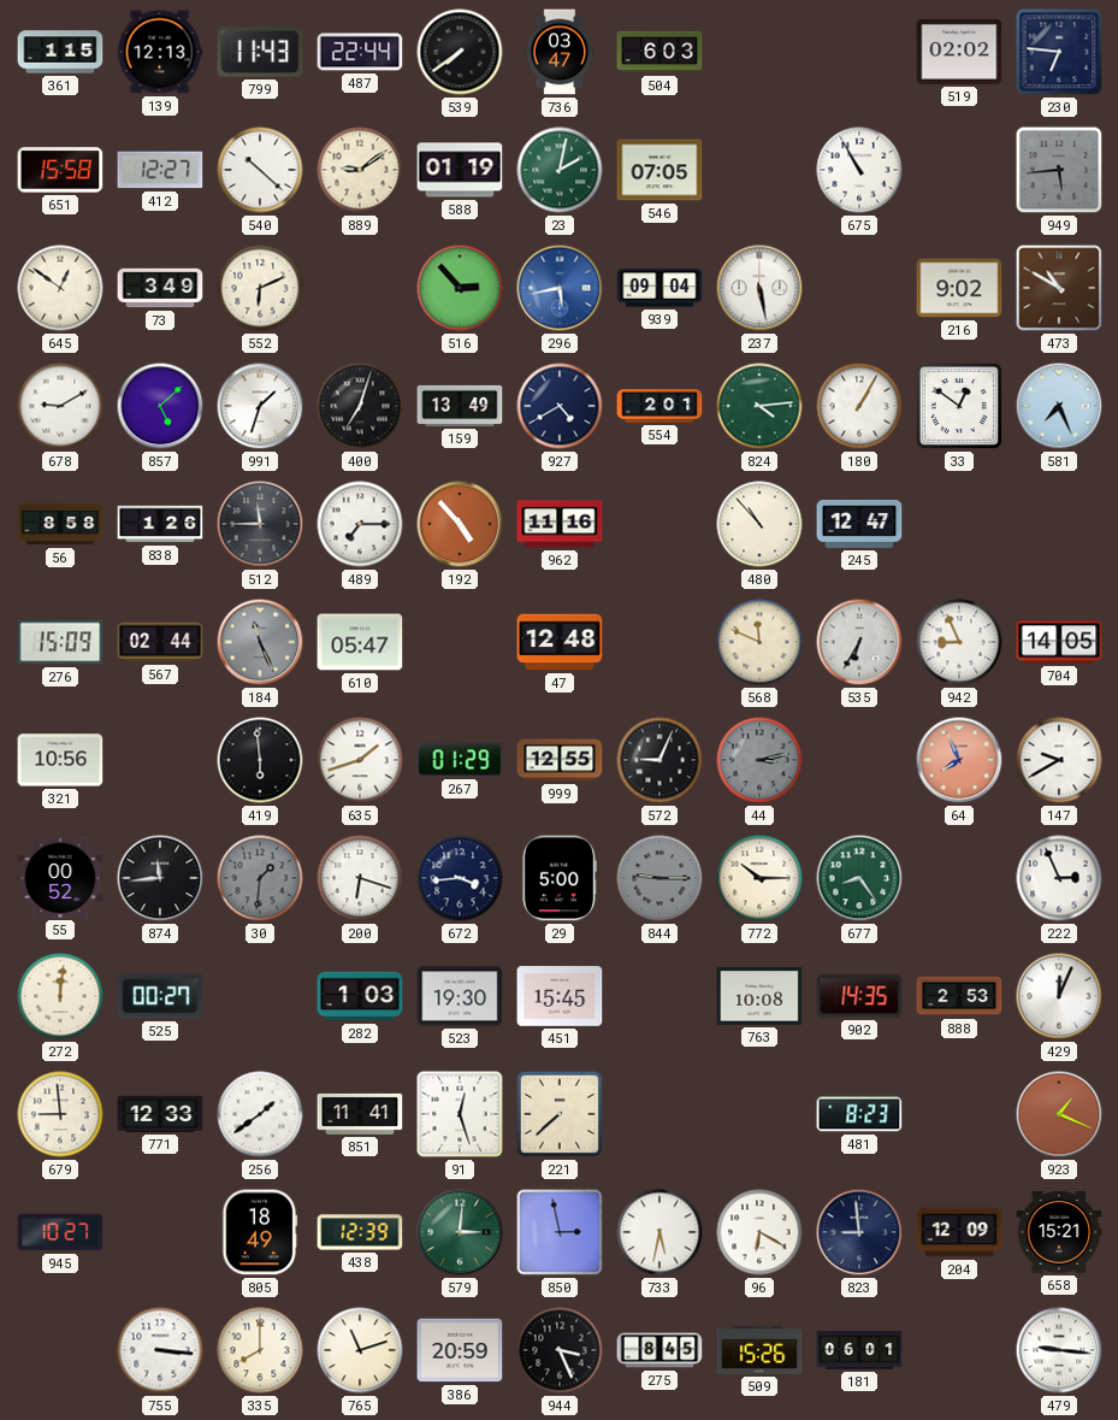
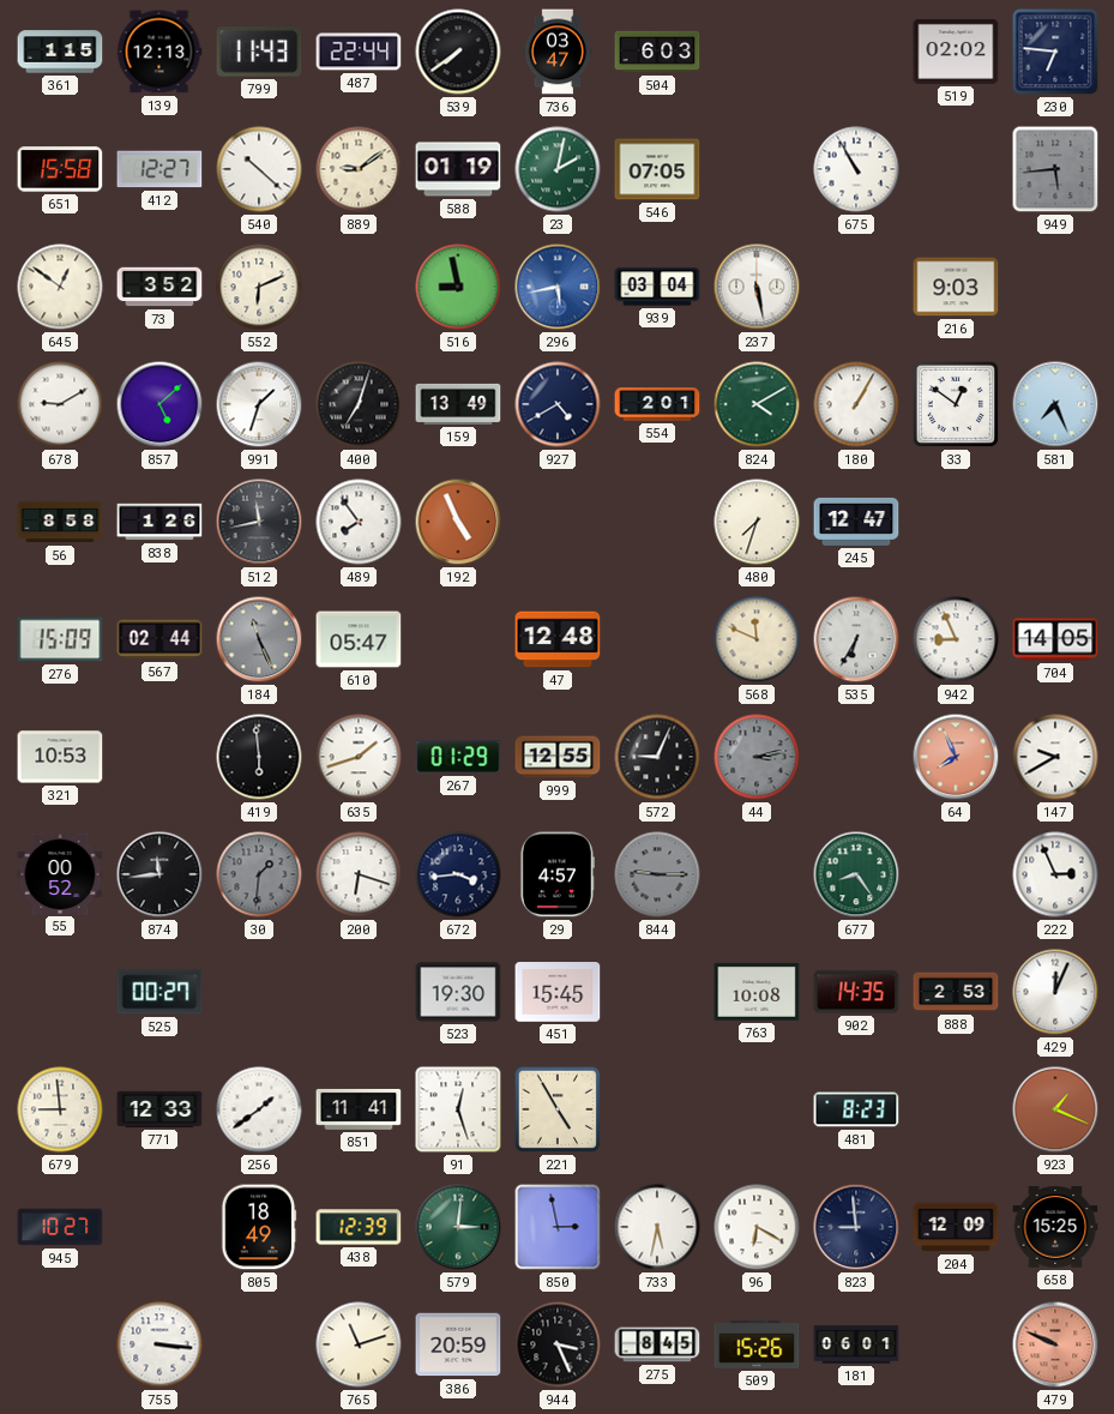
73: 3:49 -> 3:52
516: 2:53 -> 8:58
939: 09:04 -> 03:04
216: 9:02 -> 9:03
473: 10:50 -> none
824: 4:14 -> 4:10
512: 11:45 -> 11:43
489: 7:15 -> 7:54
192: 4:53 -> 4:56
962: 11:16 -> none
480: 10:53 -> 7:33
321: 10:56 -> 10:53
29: 5:00 -> 4:57
772: 10:15 -> none
272: 12:01 -> none
282: 1:03 -> none
221: 7:38 -> 4:55
658: 15:21 -> 15:25
335: 8:00 -> none
479: 9:16 -> 9:49
479 dial: white -> salmon
